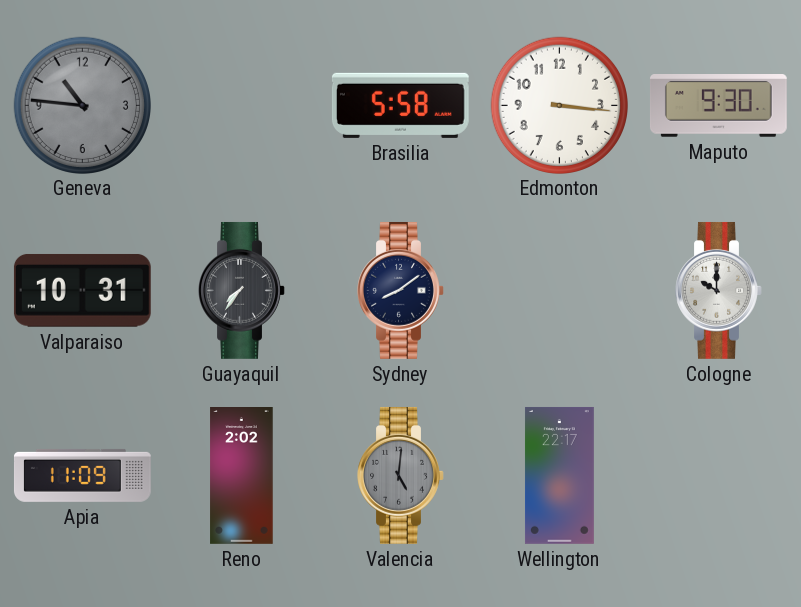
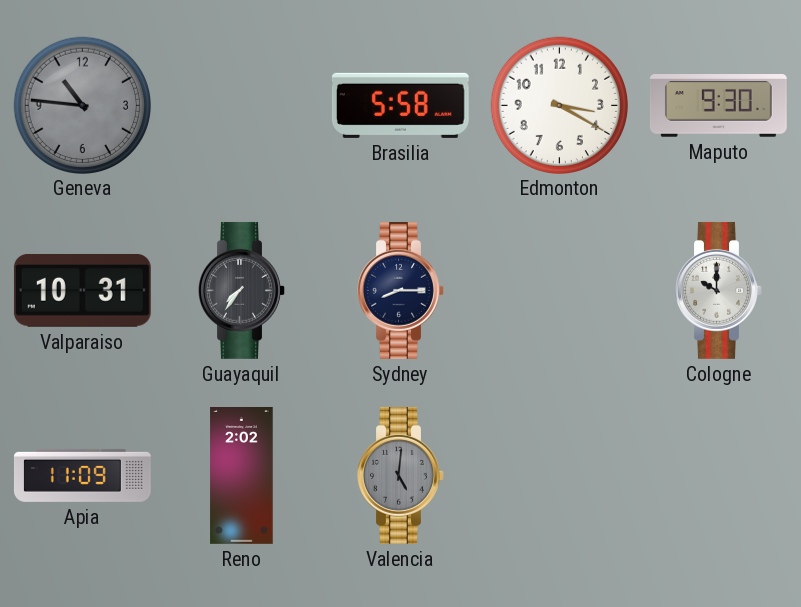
Edmonton: 3:16 -> 3:20
Sydney: 8:09 -> 8:15
Wellington: 22:17 -> none
